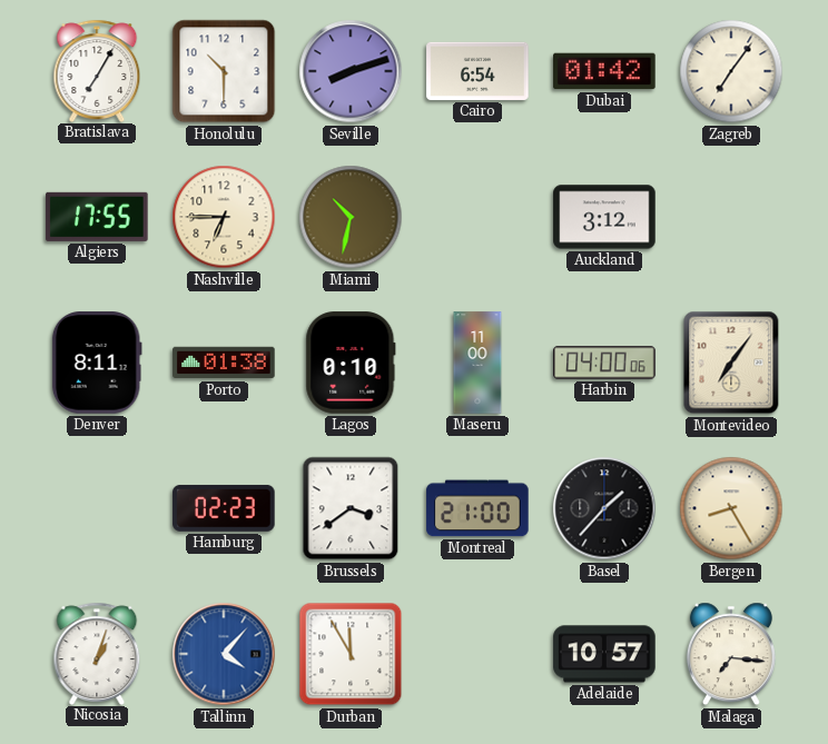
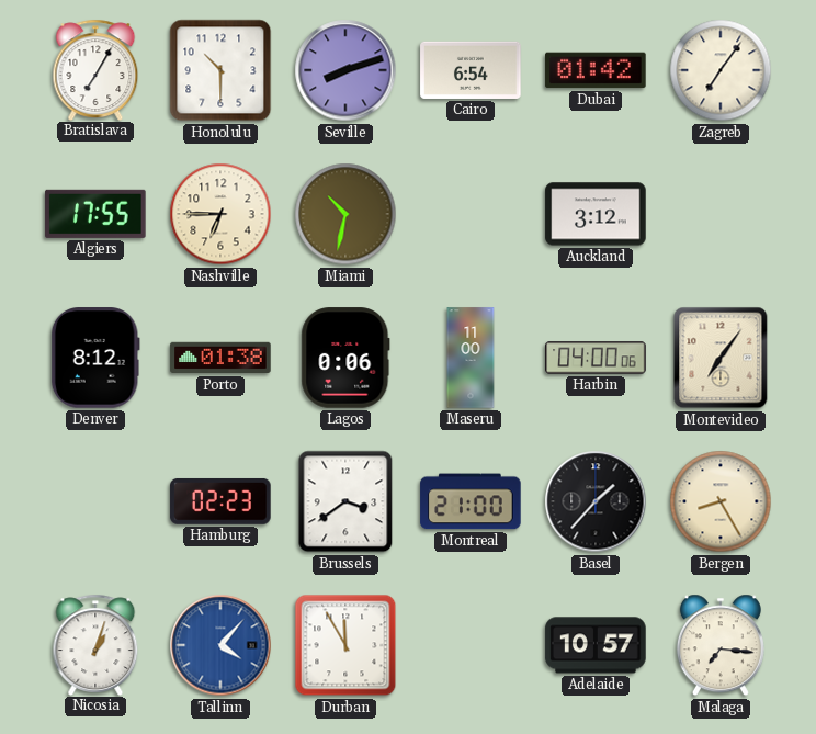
Denver: 8:11 -> 8:12
Lagos: 0:10 -> 0:06
